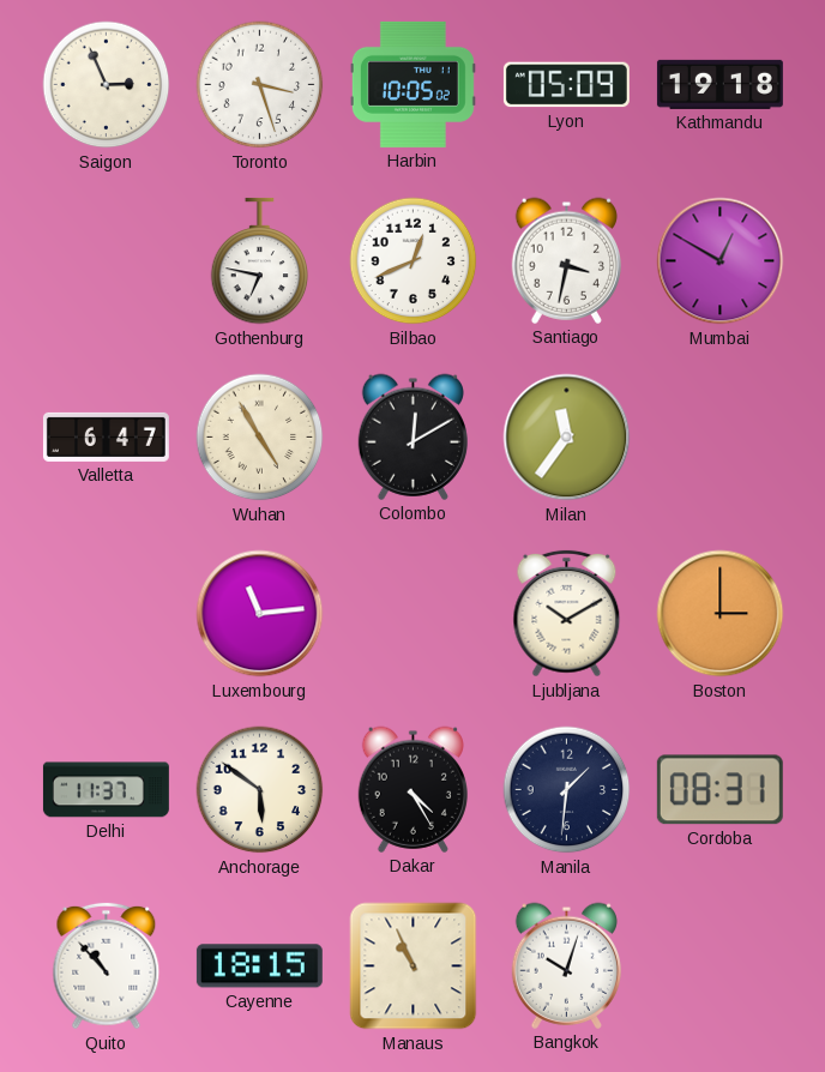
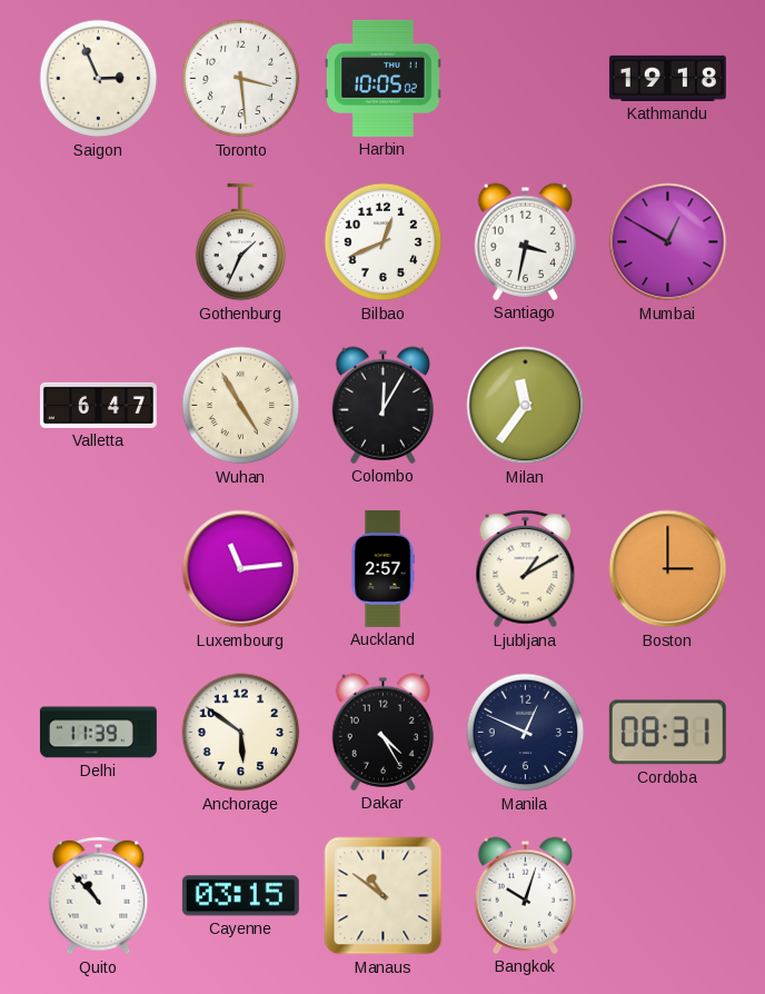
Toronto: 3:27 -> 3:29
Lyon: 05:09 -> none
Gothenburg: 6:47 -> 1:34
Colombo: 12:10 -> 12:05
Auckland: none -> 2:57
Ljubljana: 10:10 -> 1:10
Delhi: 11:37 -> 11:39
Manila: 1:31 -> 12:49
Cayenne: 18:15 -> 03:15
Manaus: 10:56 -> 10:51
